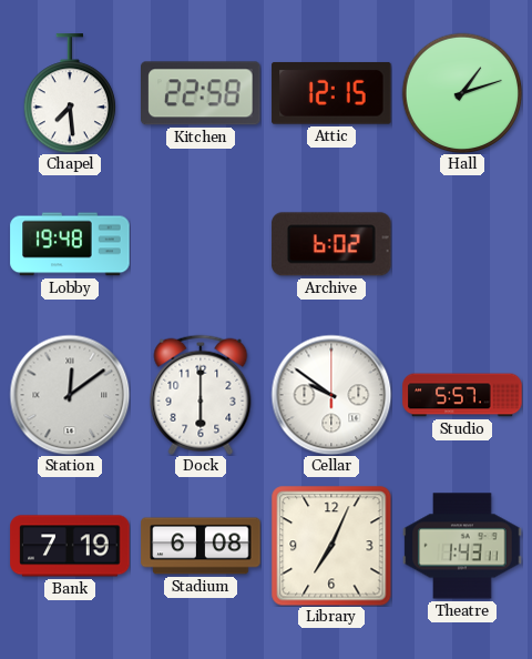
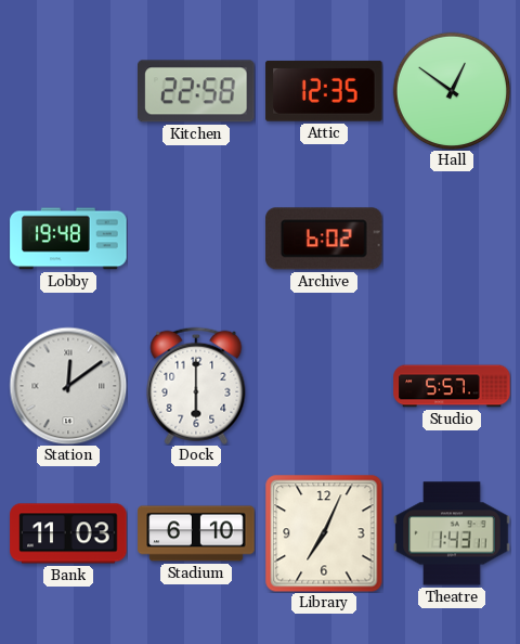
Chapel: 7:29 -> none
Attic: 12:15 -> 12:35
Hall: 1:12 -> 12:51
Cellar: 9:51 -> none
Bank: 7:19 -> 11:03
Stadium: 6:08 -> 6:10
